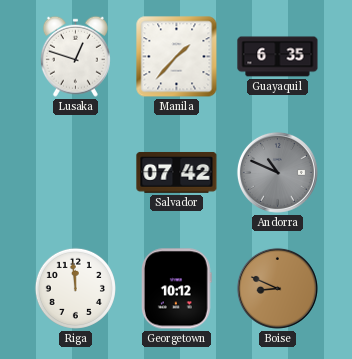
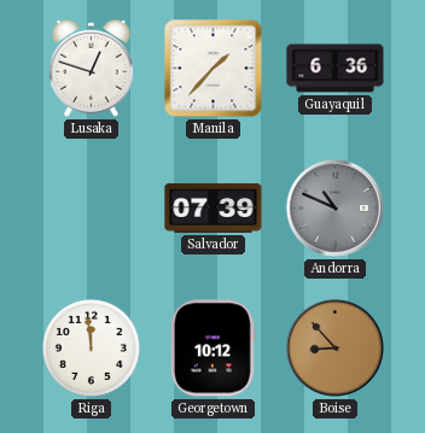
Guayaquil: 6:35 -> 6:36
Salvador: 07:42 -> 07:39
Boise: 8:49 -> 8:53
